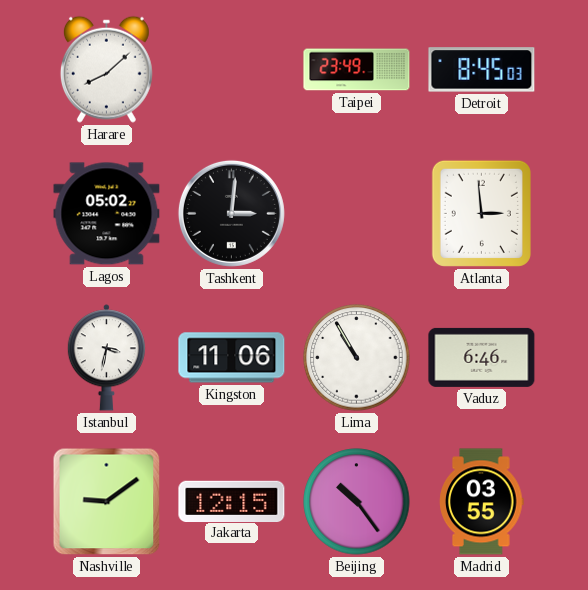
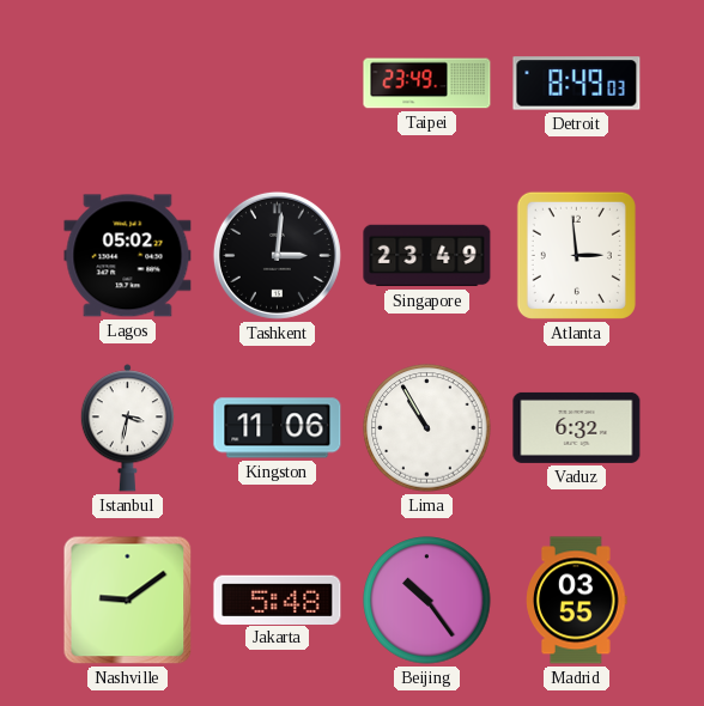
Harare: 8:08 -> none
Detroit: 8:45 -> 8:49
Singapore: none -> 23:49
Vaduz: 6:46 -> 6:32
Jakarta: 12:15 -> 5:48
